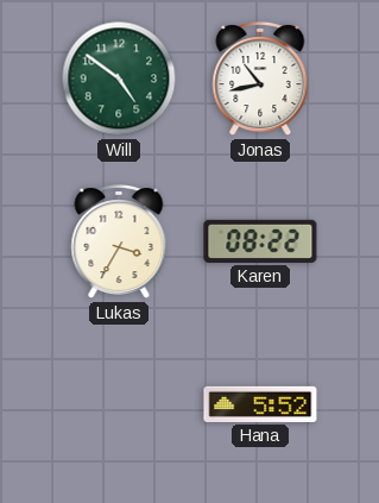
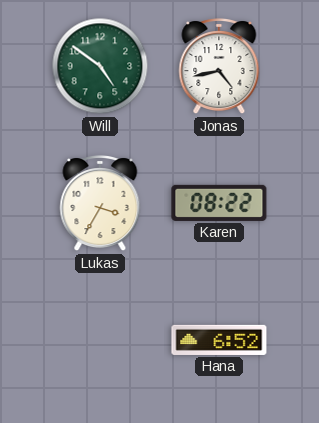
Jonas: 10:43 -> 4:43
Hana: 5:52 -> 6:52
